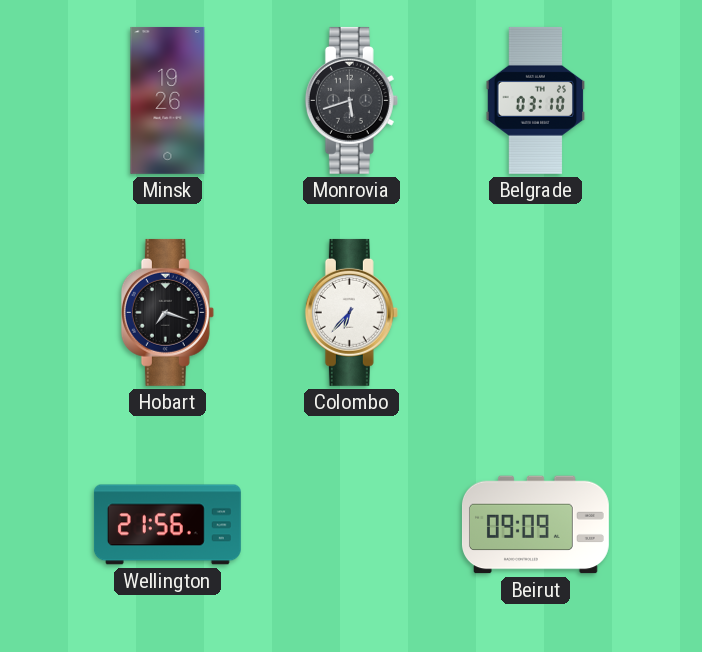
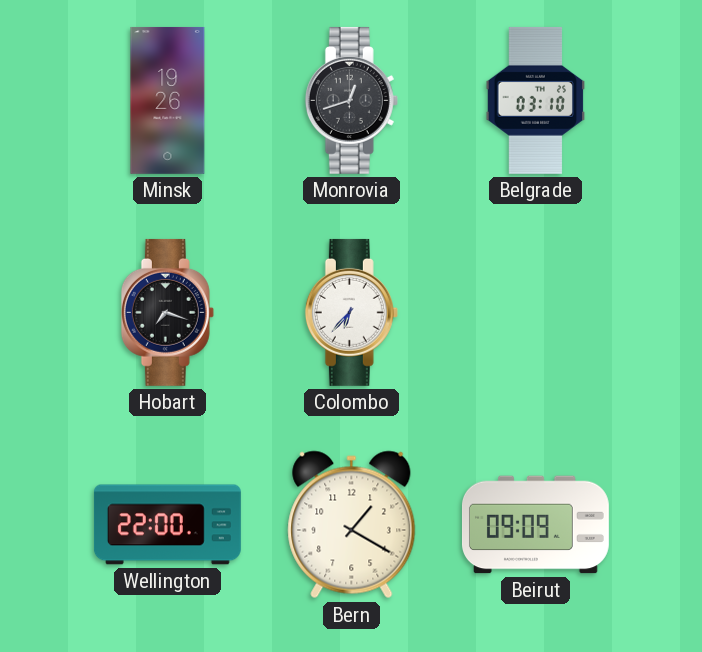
Monrovia: 5:42 -> 12:42
Wellington: 21:56 -> 22:00
Bern: none -> 1:20
